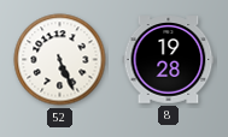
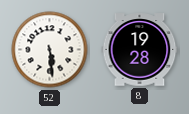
52: 5:26 -> 5:29
